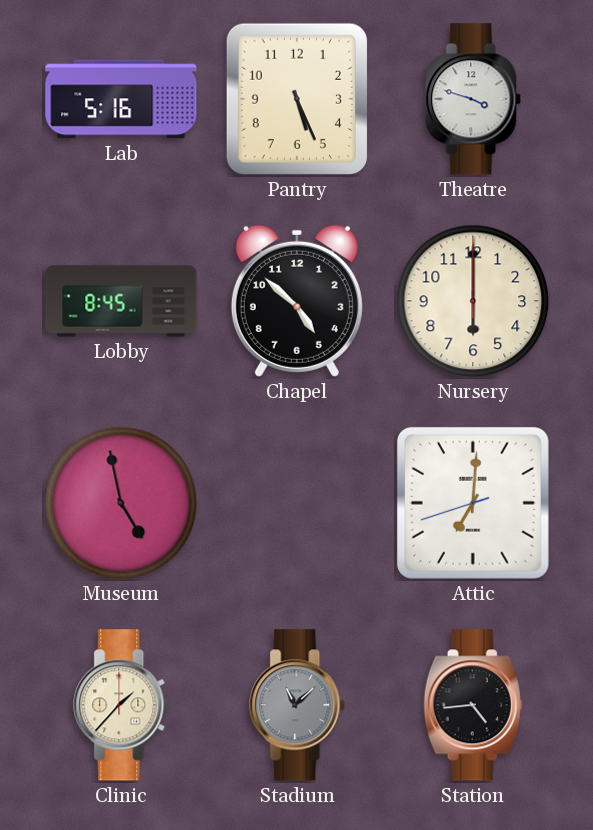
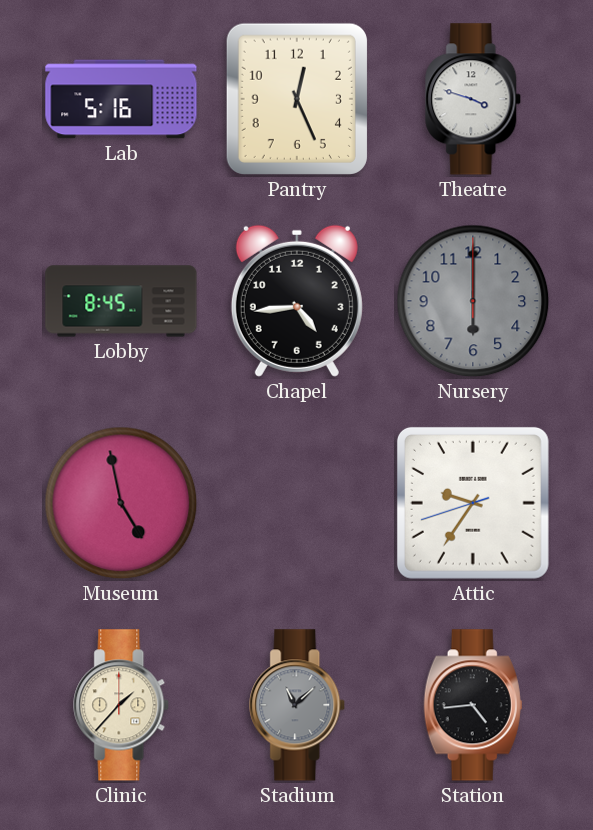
Pantry: 5:26 -> 12:26
Chapel: 4:52 -> 4:44
Nursery dial: cream -> grey
Attic: 7:00 -> 9:35
